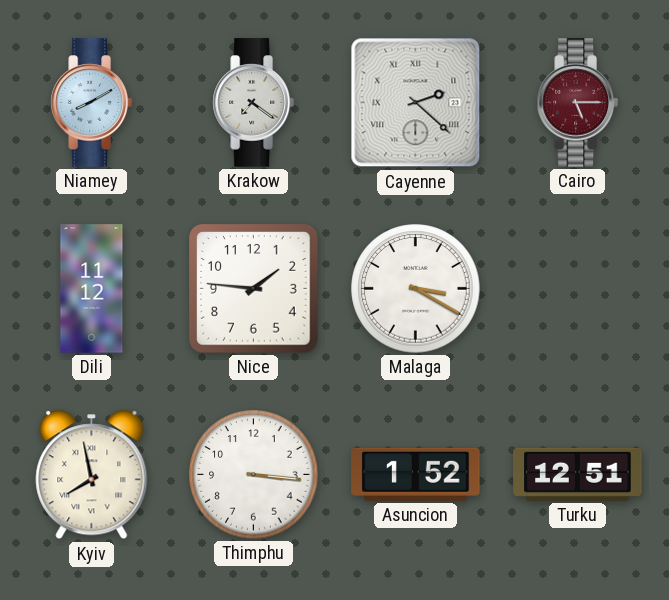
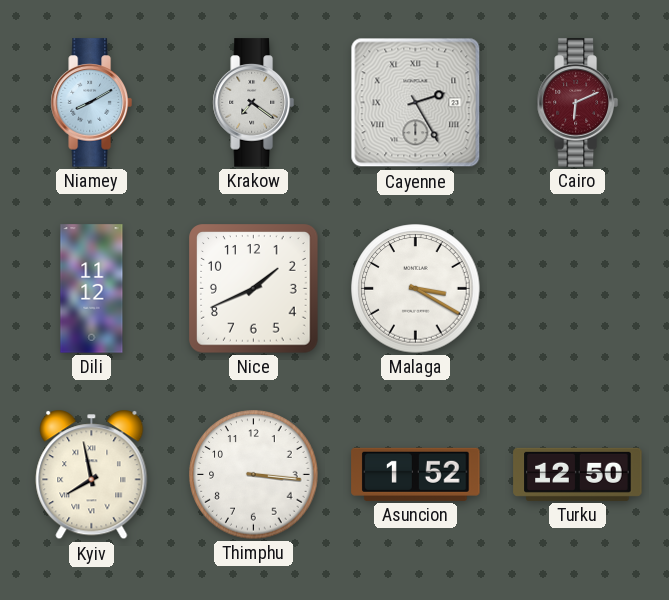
Cayenne: 2:22 -> 2:25
Cairo: 5:15 -> 6:11
Nice: 1:46 -> 1:41
Turku: 12:51 -> 12:50
